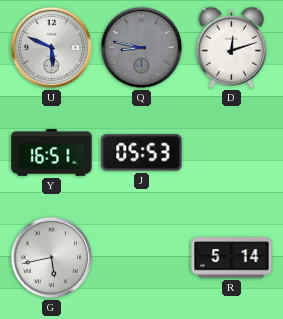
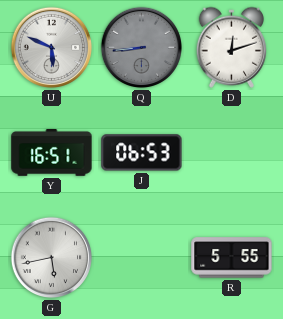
Q: 8:47 -> 8:44
J: 05:53 -> 06:53
R: 5:14 -> 5:55
